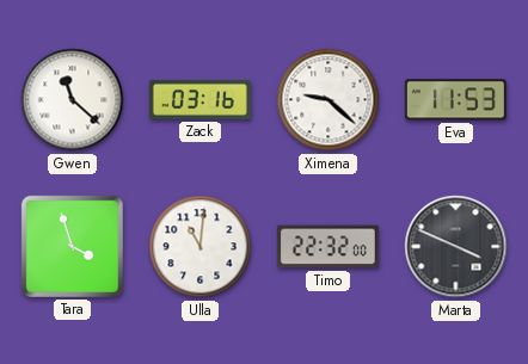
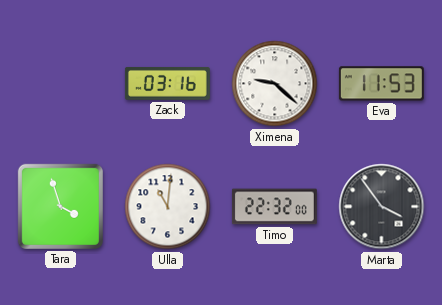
Gwen: 11:22 -> none
Marta: 3:49 -> 3:54
